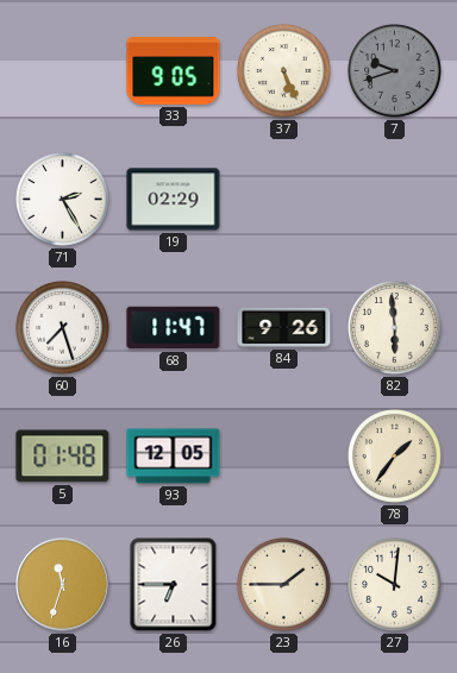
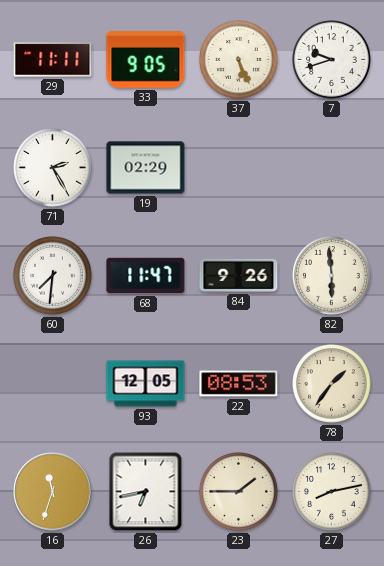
29: none -> 11:11
7 dial: grey -> white
60: 7:27 -> 7:31
5: 01:48 -> none
22: none -> 08:53
26: 6:45 -> 6:43
27: 10:01 -> 8:13
